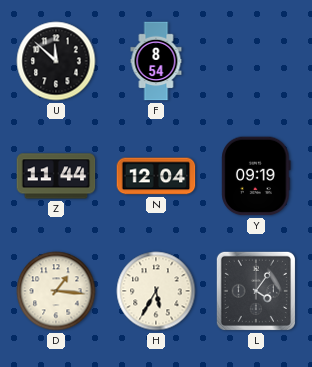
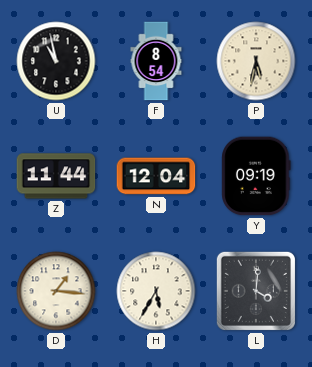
U: 11:52 -> 10:58
P: none -> 5:32
L: 4:06 -> 4:01
